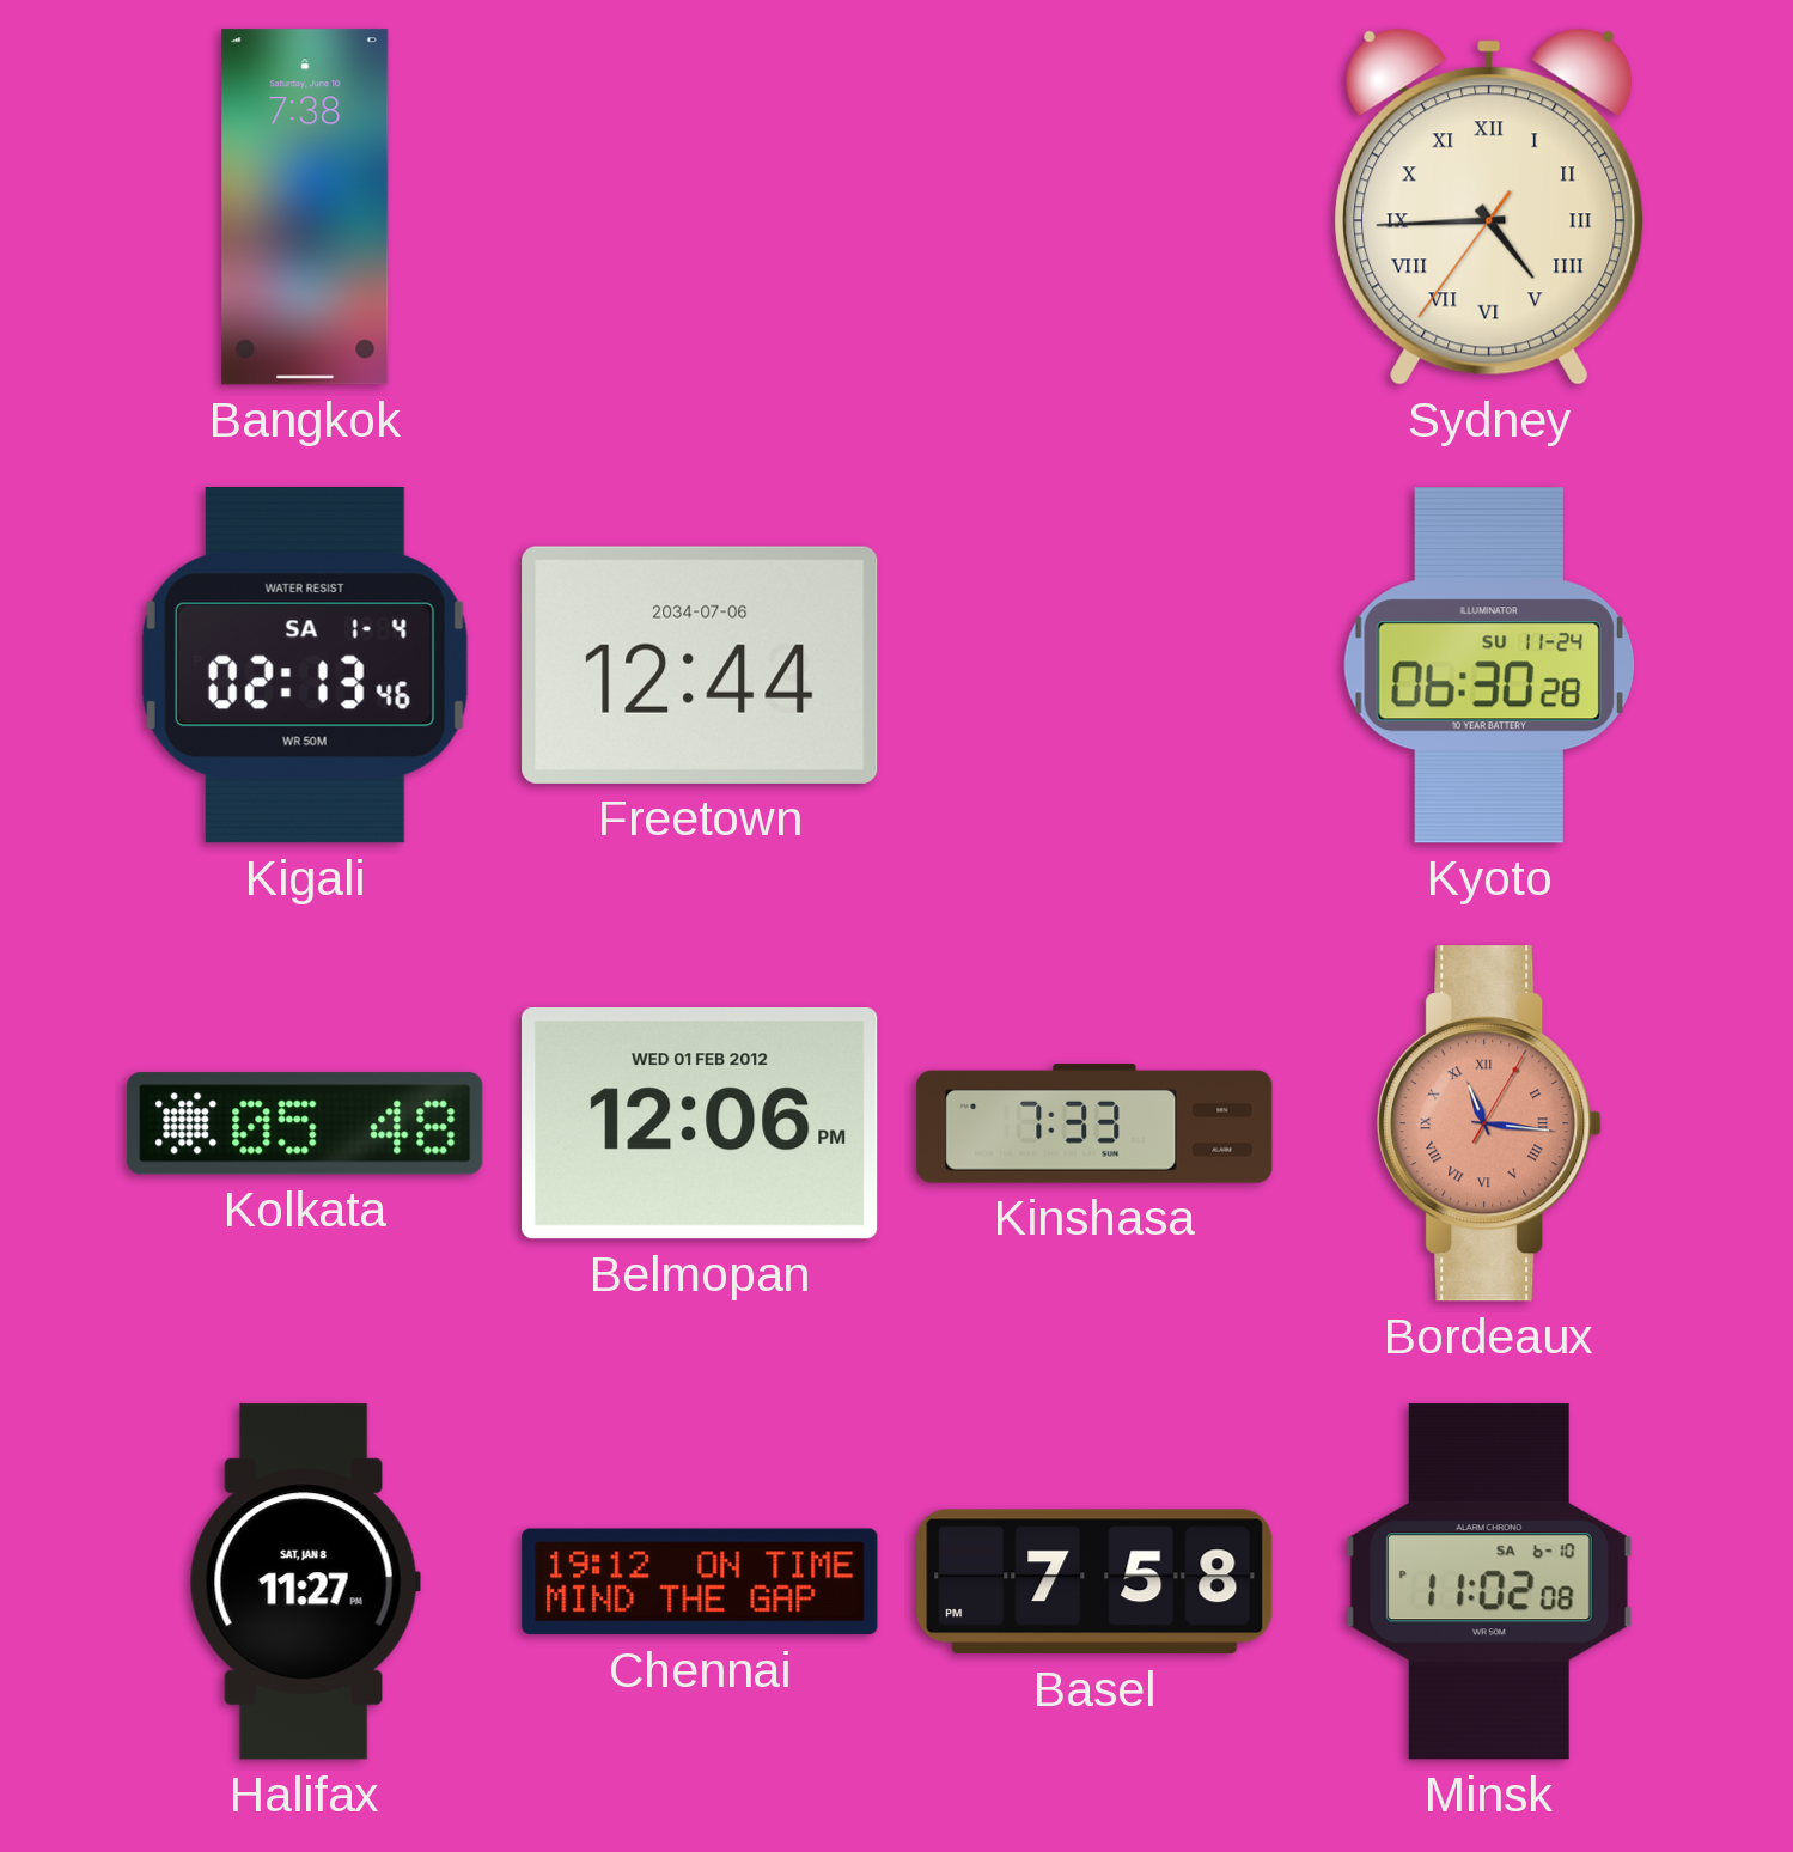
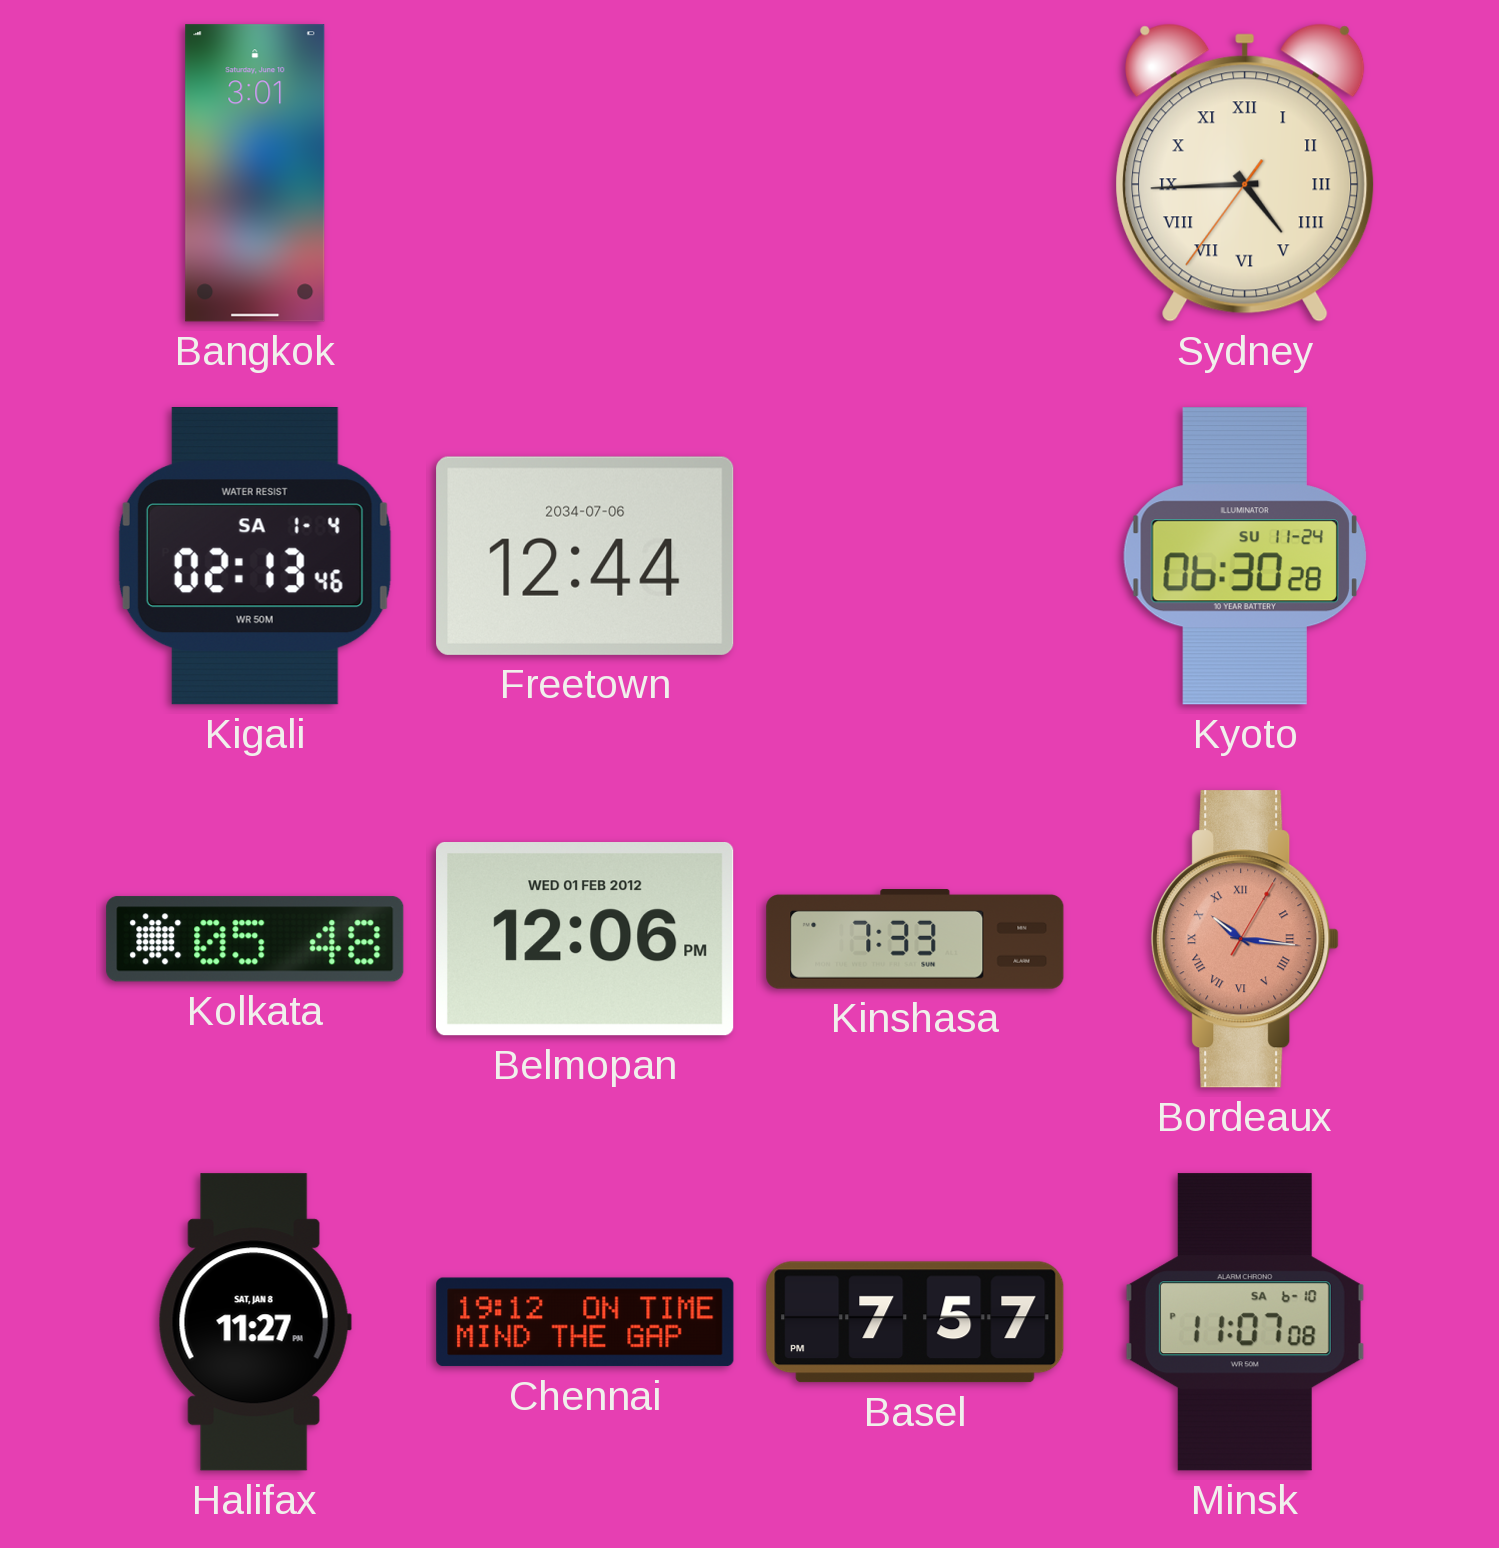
Bangkok: 7:38 -> 3:01
Bordeaux: 11:16 -> 10:16
Basel: 7:58 -> 7:57
Minsk: 11:02 -> 11:07
